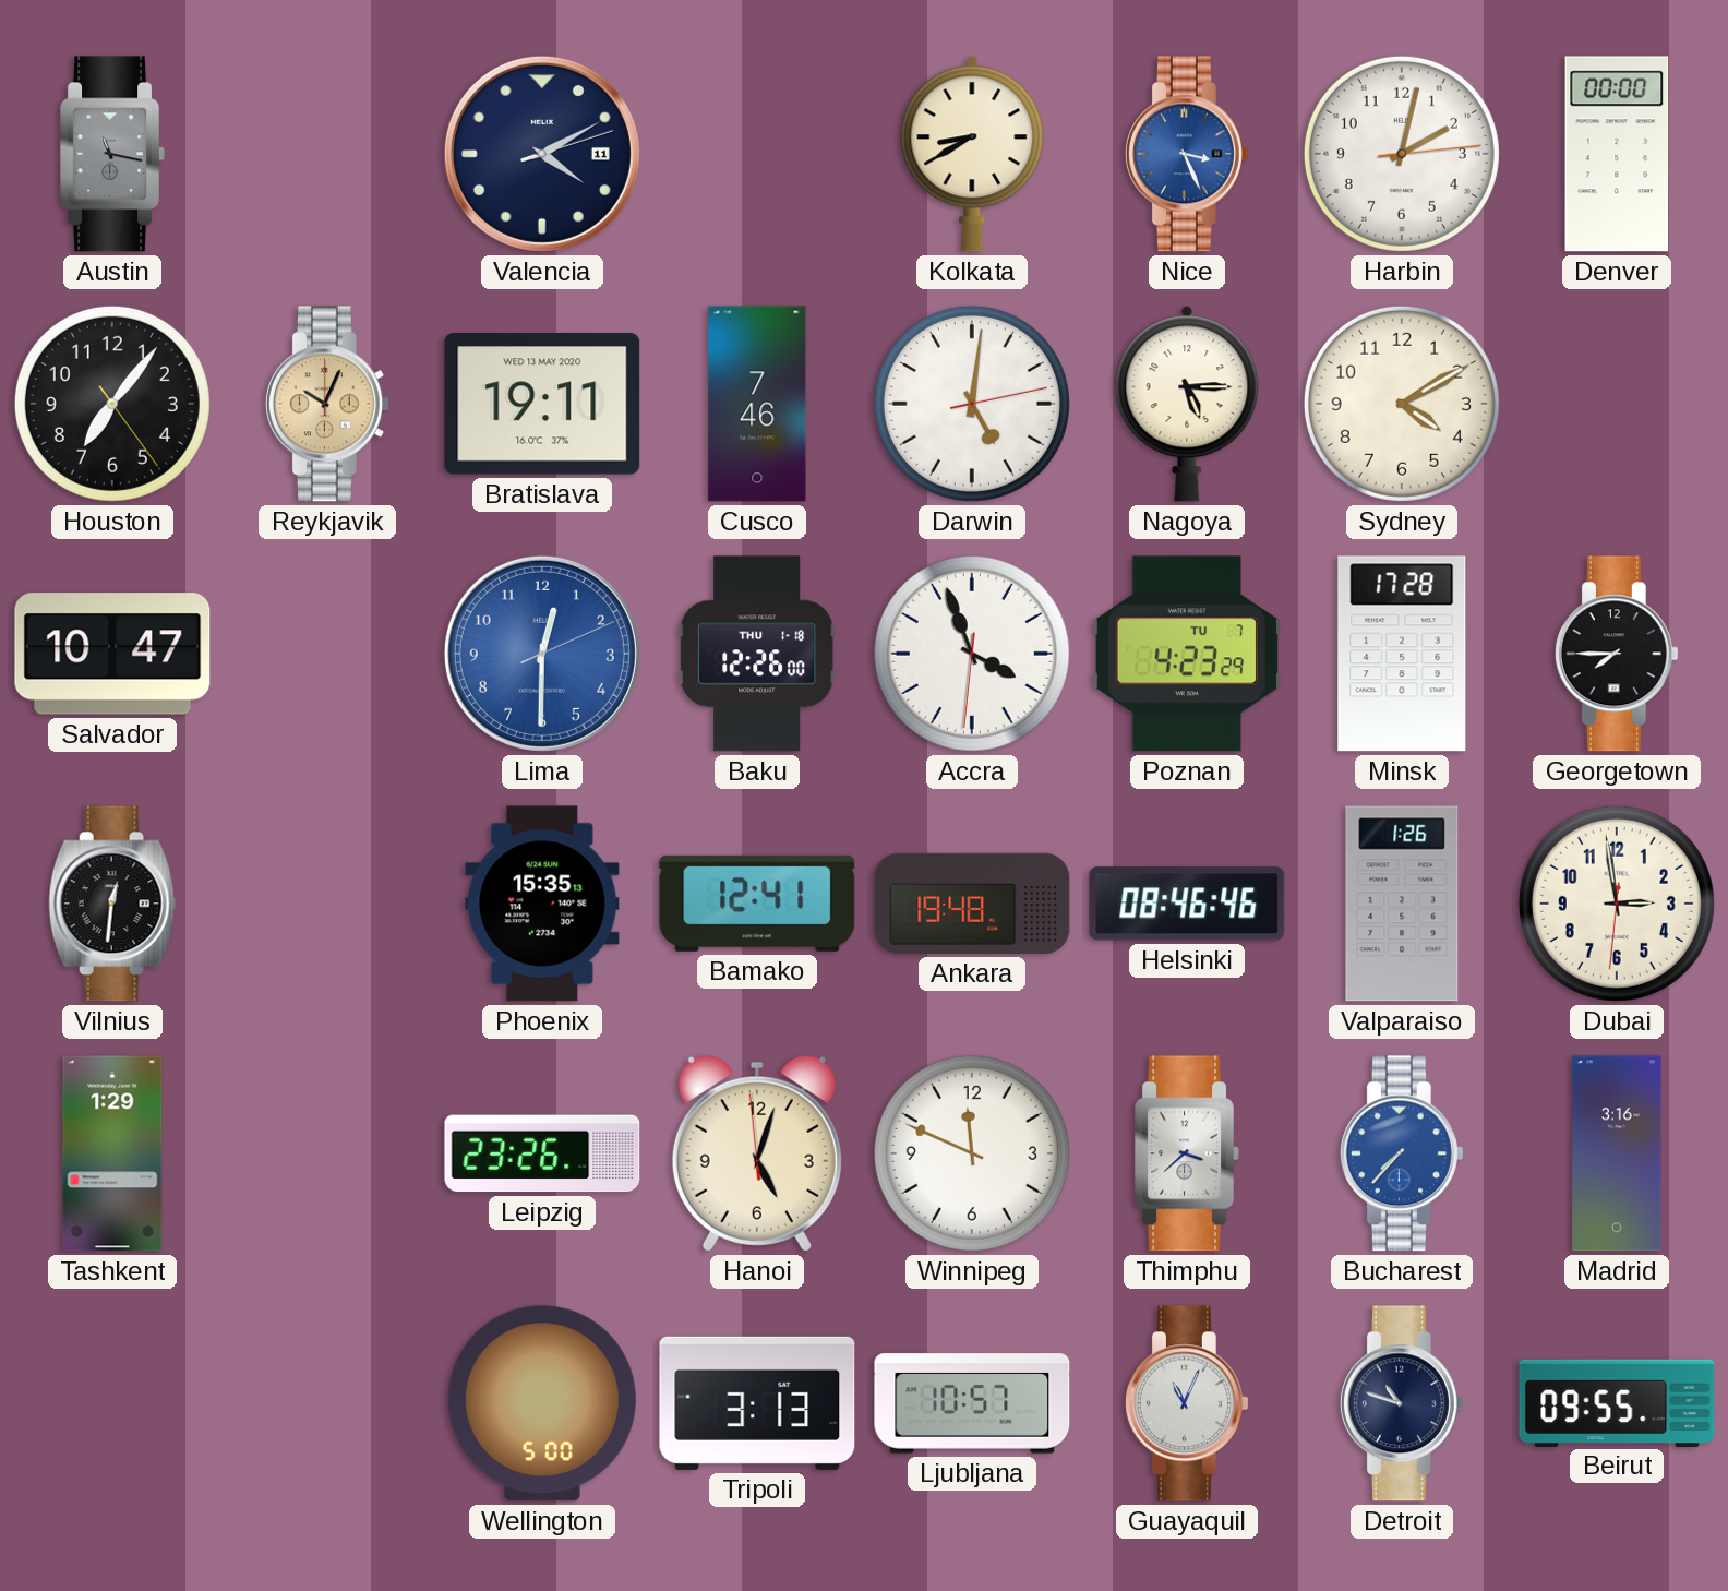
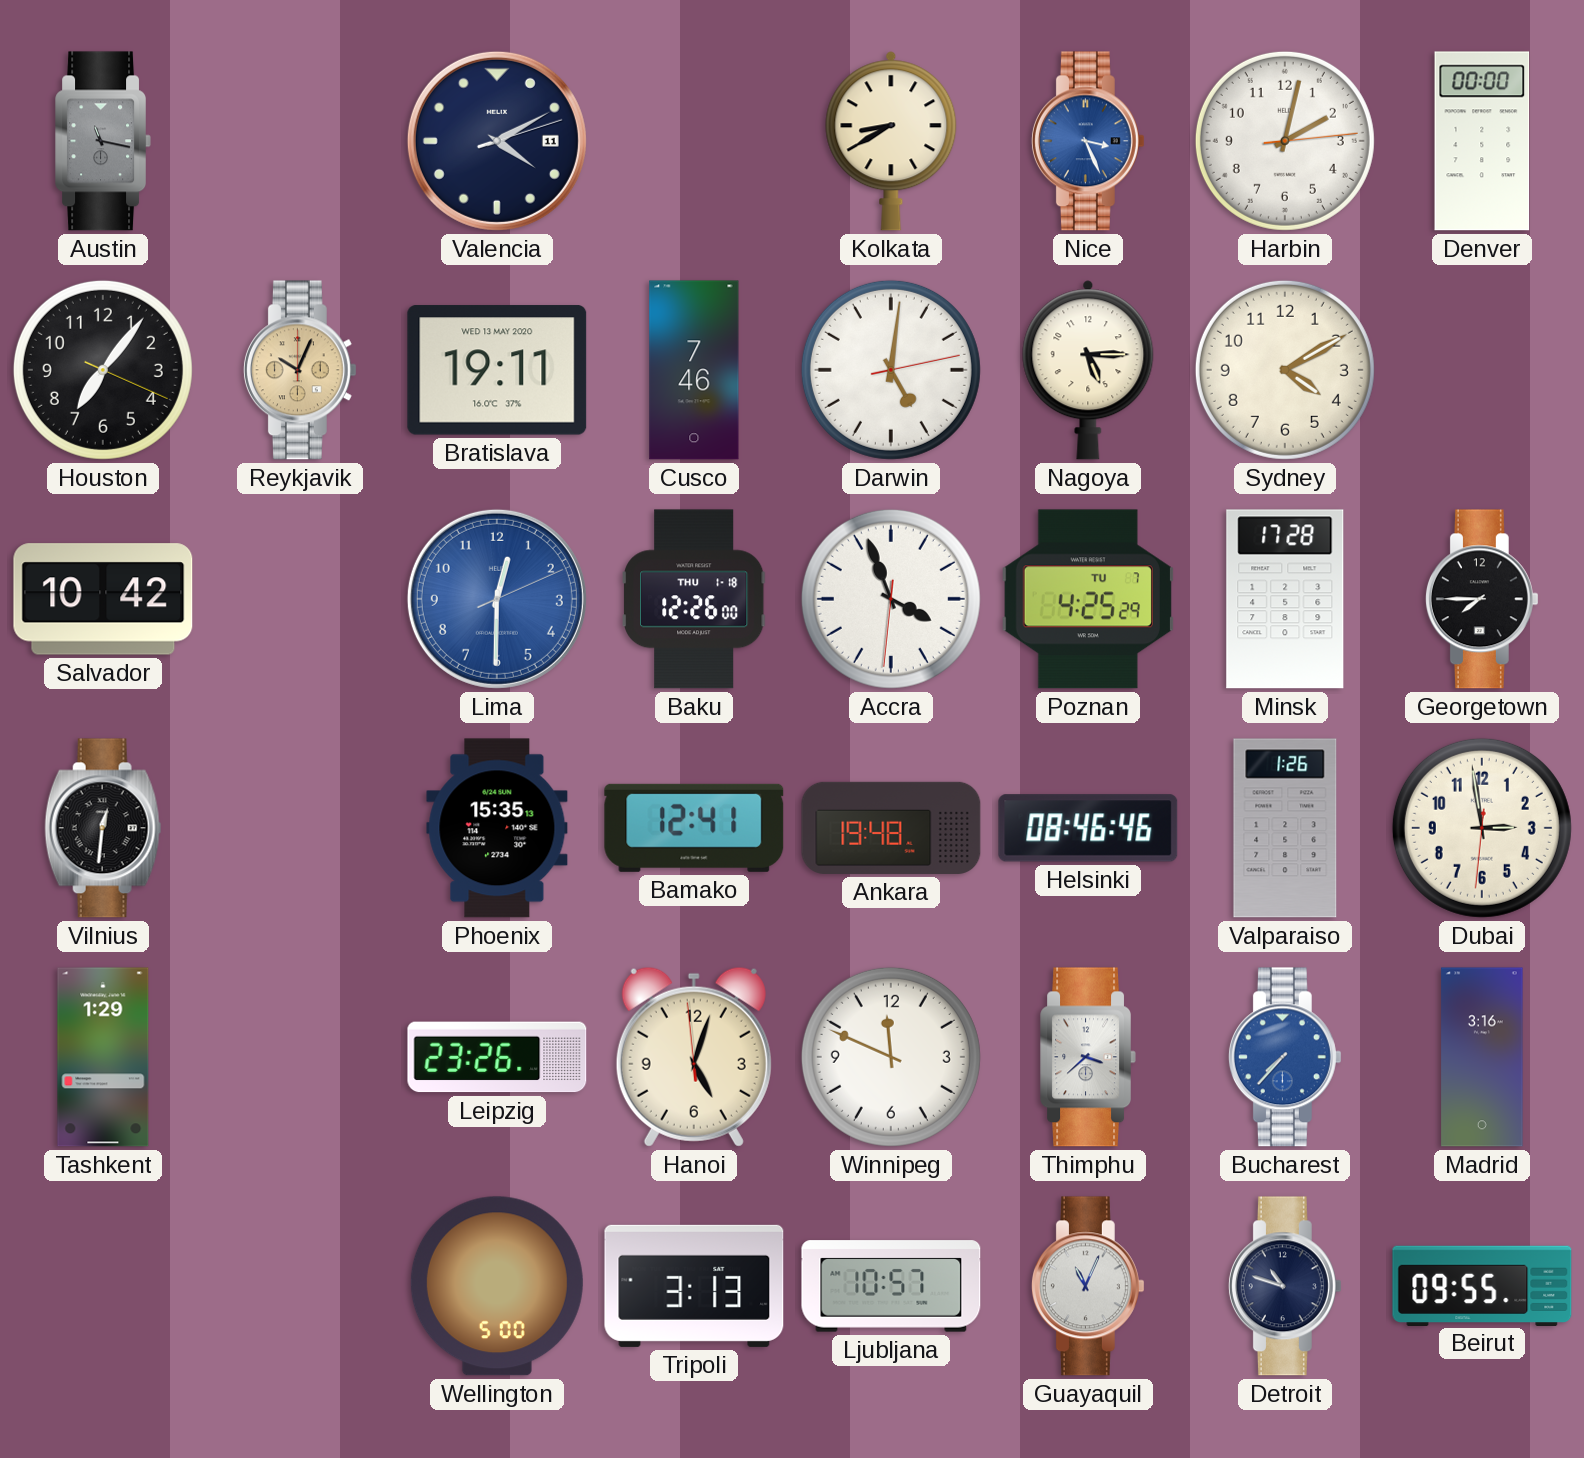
Houston: 7:06:24 -> 7:06:19
Salvador: 10:47 -> 10:42
Poznan: 4:23 -> 4:25
